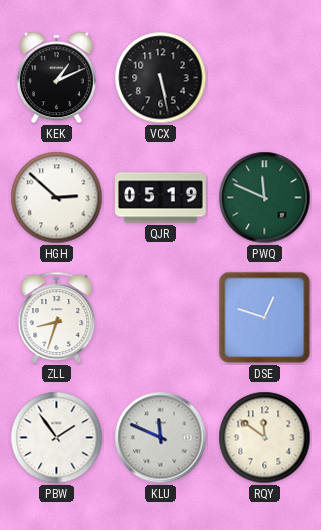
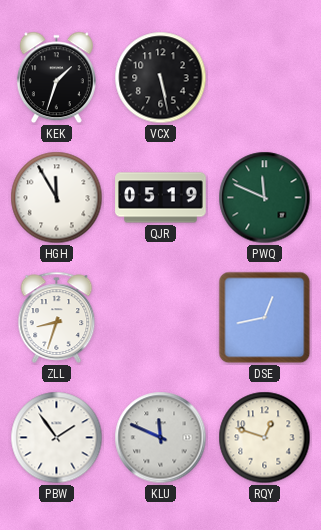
KEK: 1:11 -> 1:33
HGH: 2:52 -> 11:55
DSE: 12:48 -> 12:43
RQY: 11:51 -> 12:48
